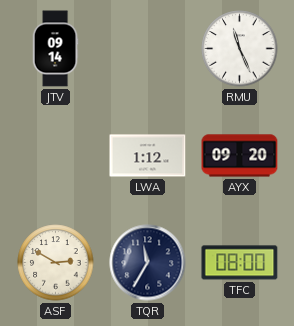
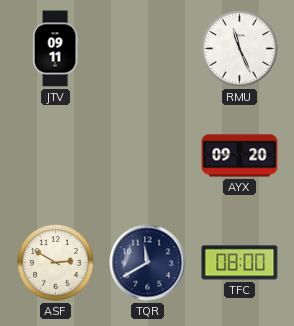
JTV: 09:14 -> 09:11
LWA: 1:12 -> none
TQR: 11:35 -> 11:40
